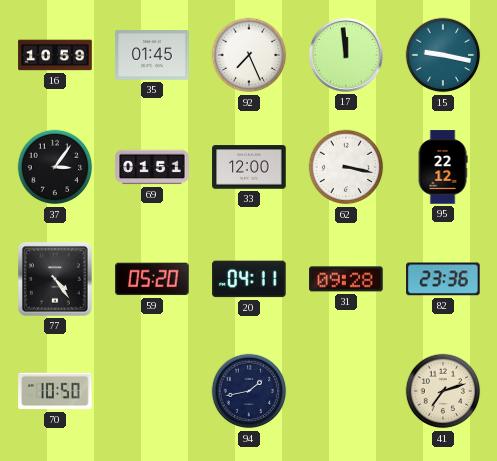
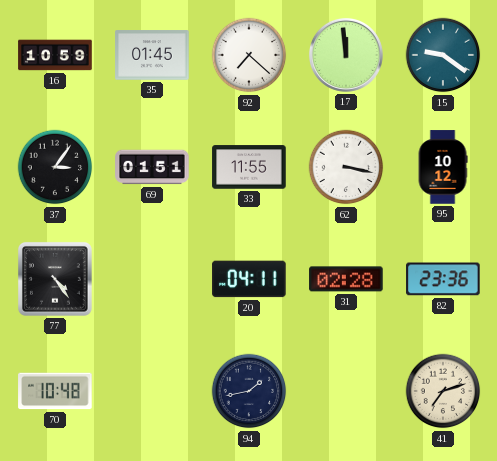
92: 7:26 -> 7:22
15: 9:17 -> 9:21
33: 12:00 -> 11:55
95: 22:12 -> 10:12
59: 05:20 -> none
31: 09:28 -> 02:28
70: 10:50 -> 10:48
